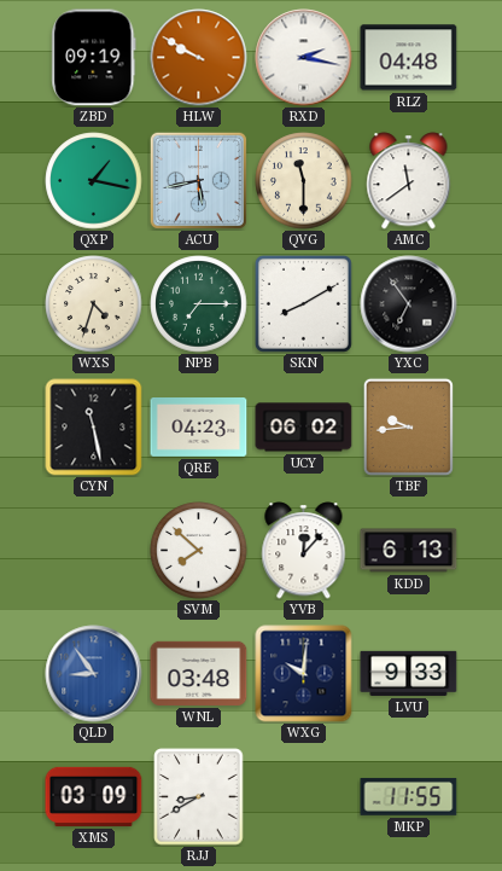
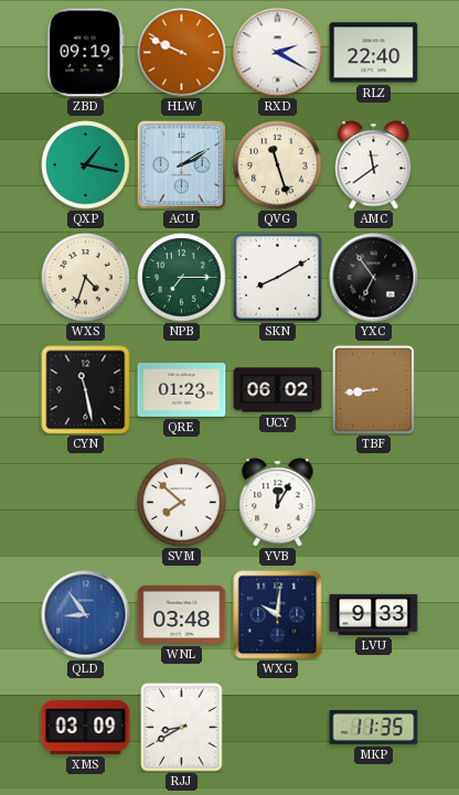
HLW: 9:50 -> 9:49
RXD: 2:17 -> 2:20
RLZ: 04:48 -> 22:40
ACU: 5:43 -> 2:10
QVG: 11:30 -> 11:27
QRE: 04:23 -> 01:23
TBF: 9:44 -> 8:44
YVB: 12:07 -> 12:05
KDD: 6:13 -> none
MKP: 11:55 -> 11:35
